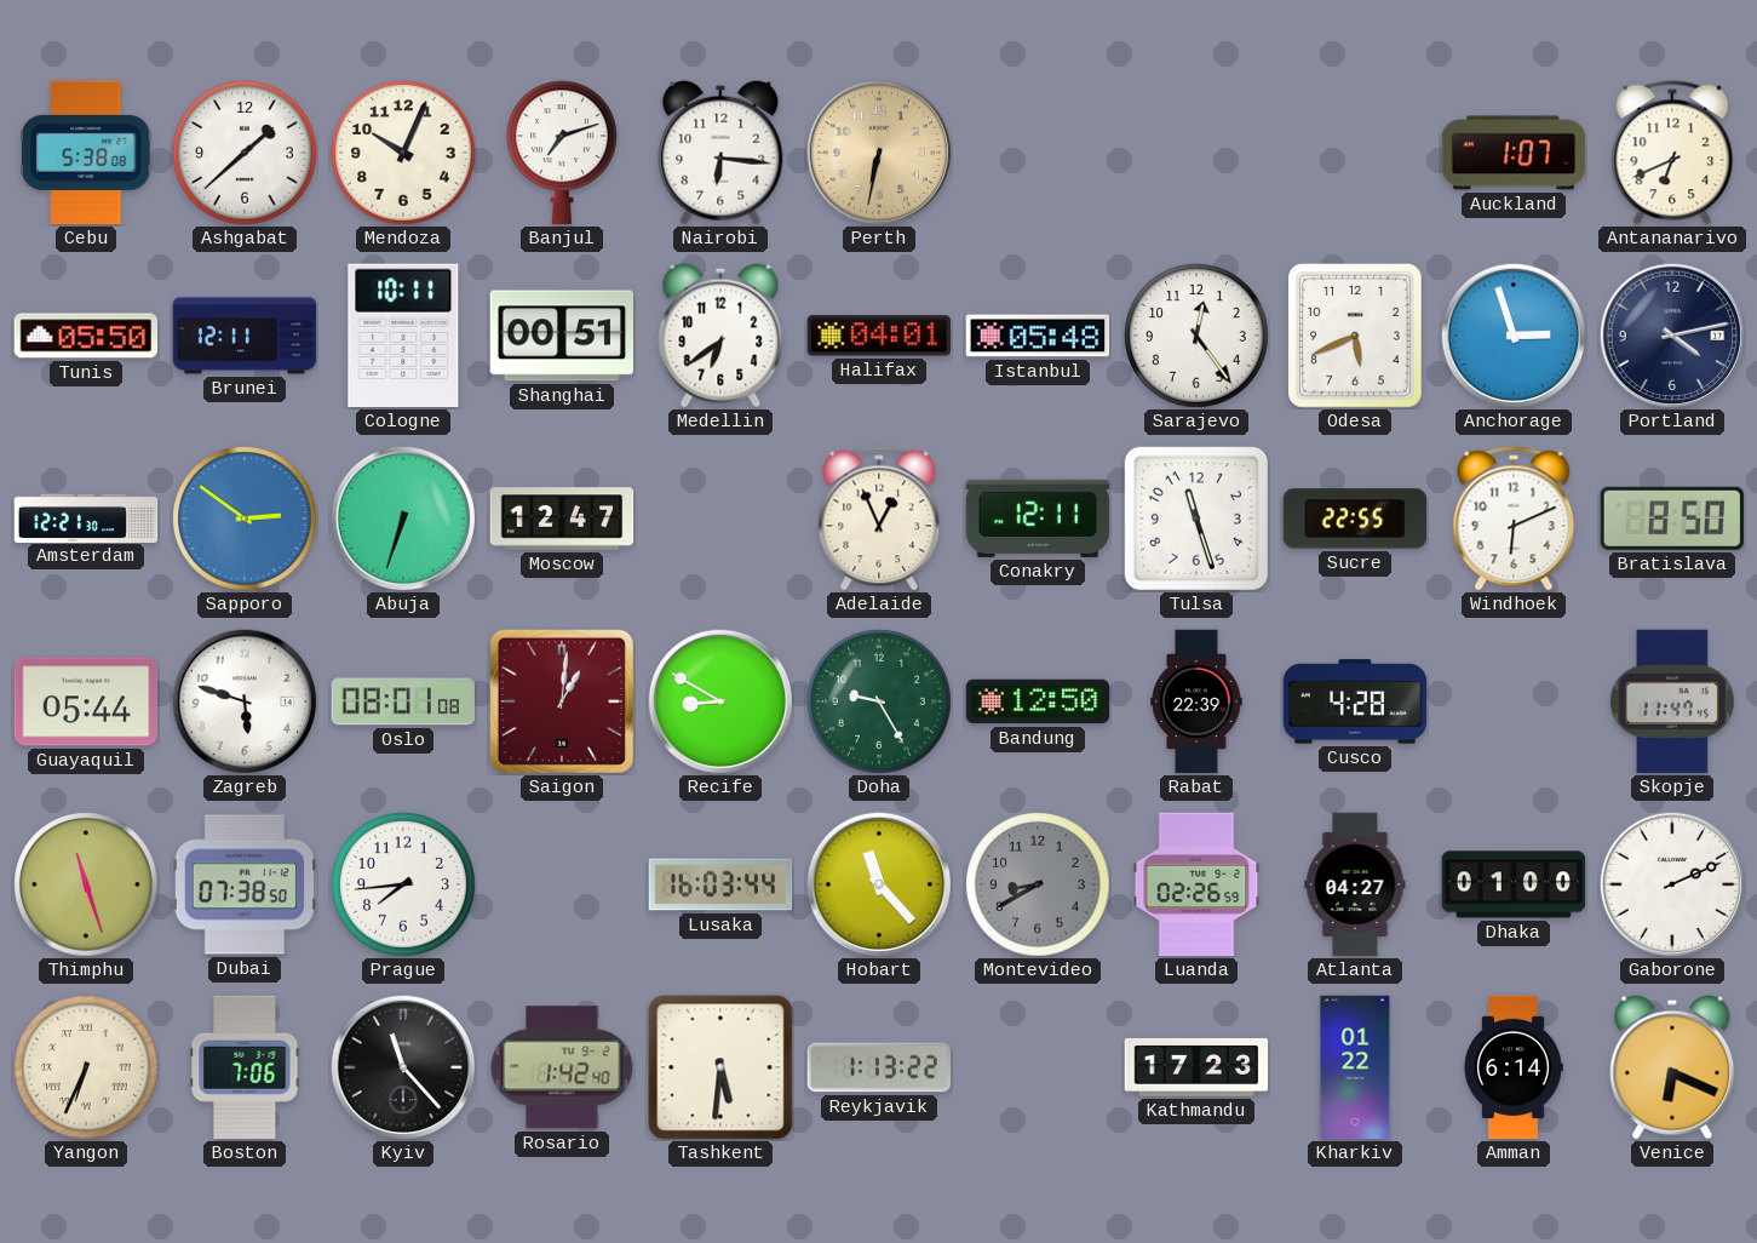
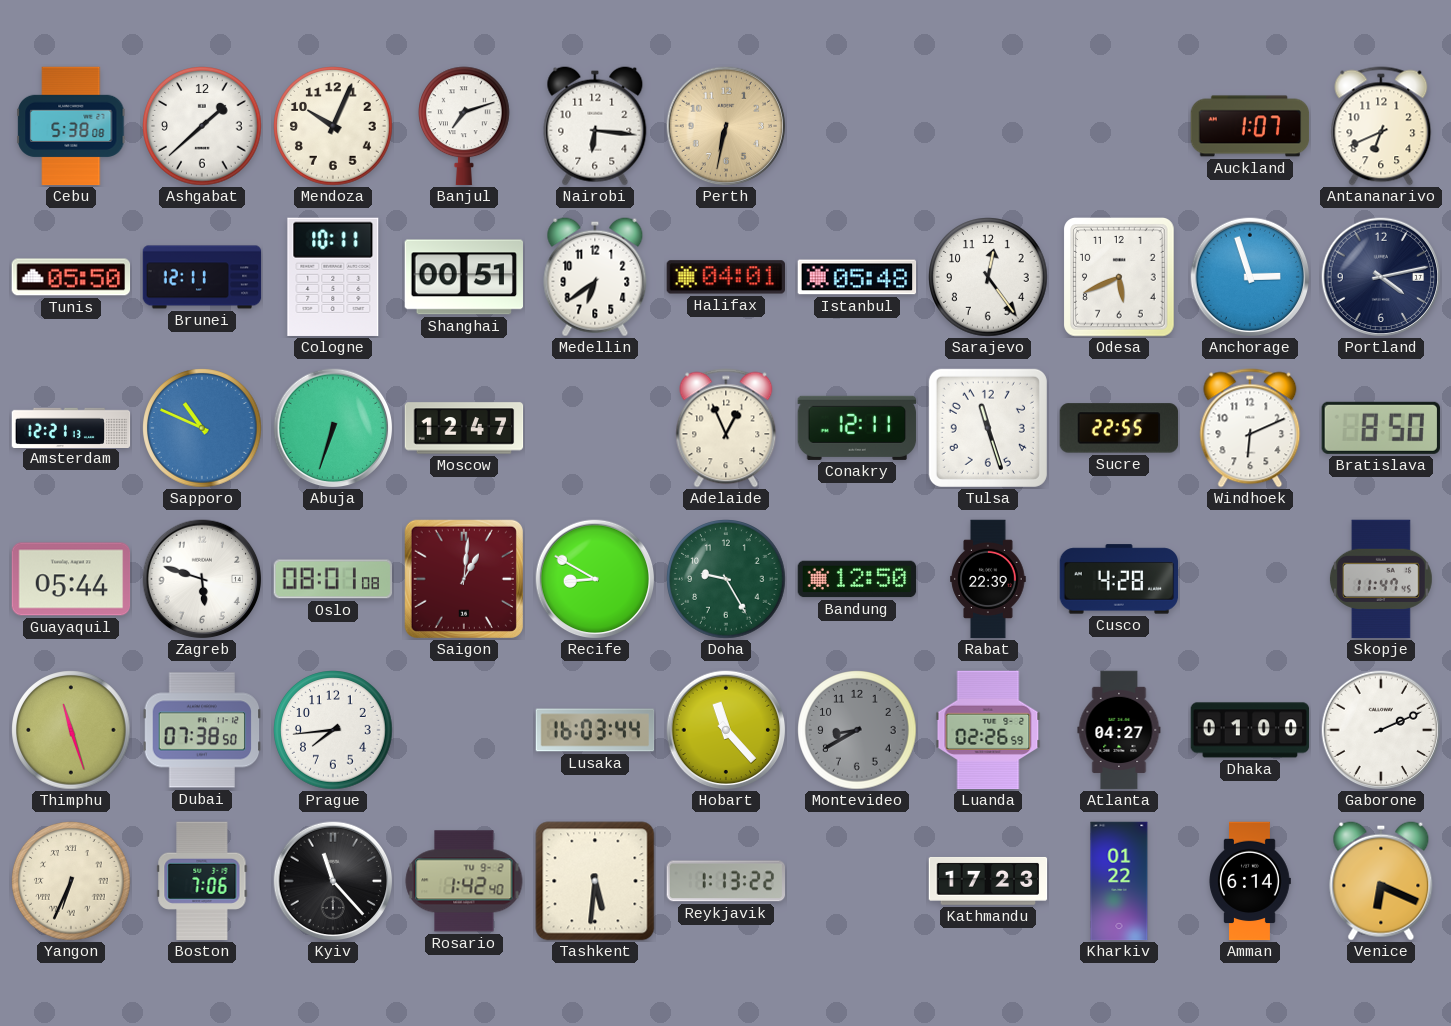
Amsterdam: 12:21:30 -> 12:21:13
Sapporo: 2:51 -> 10:49
